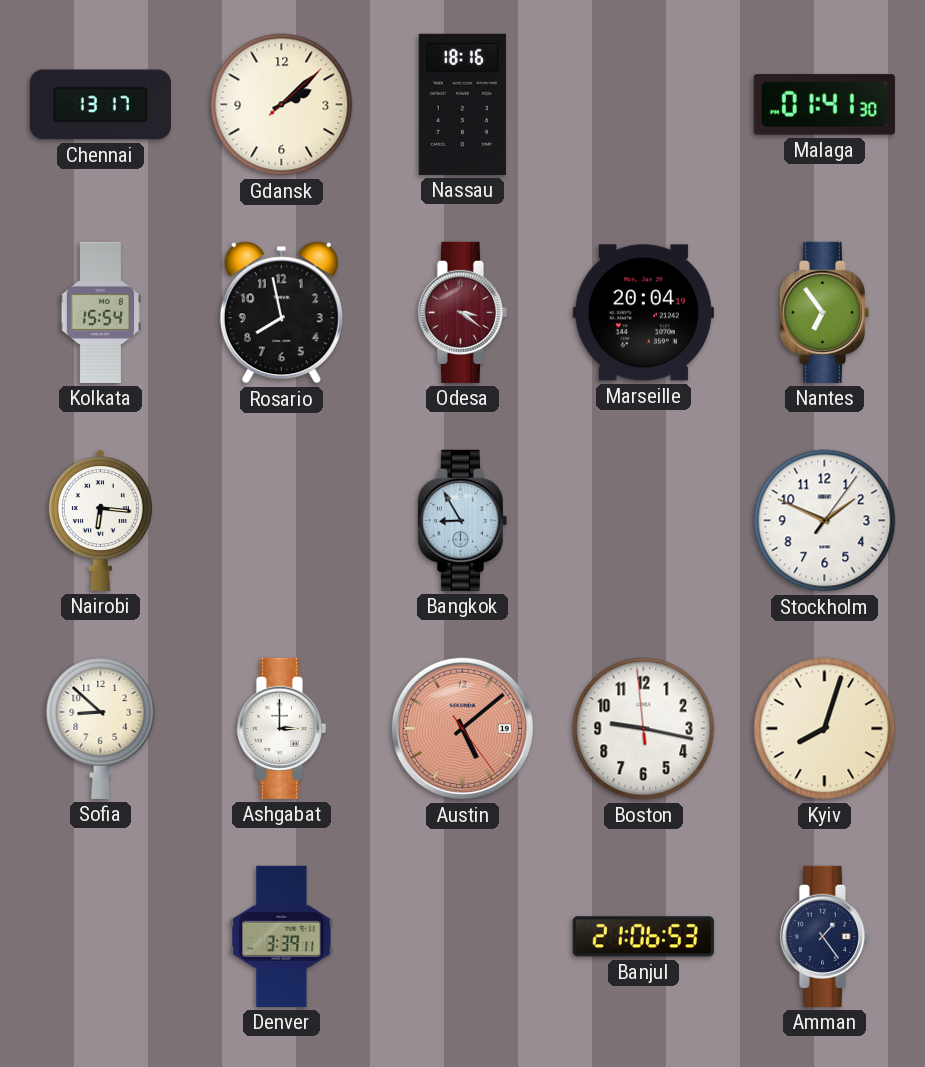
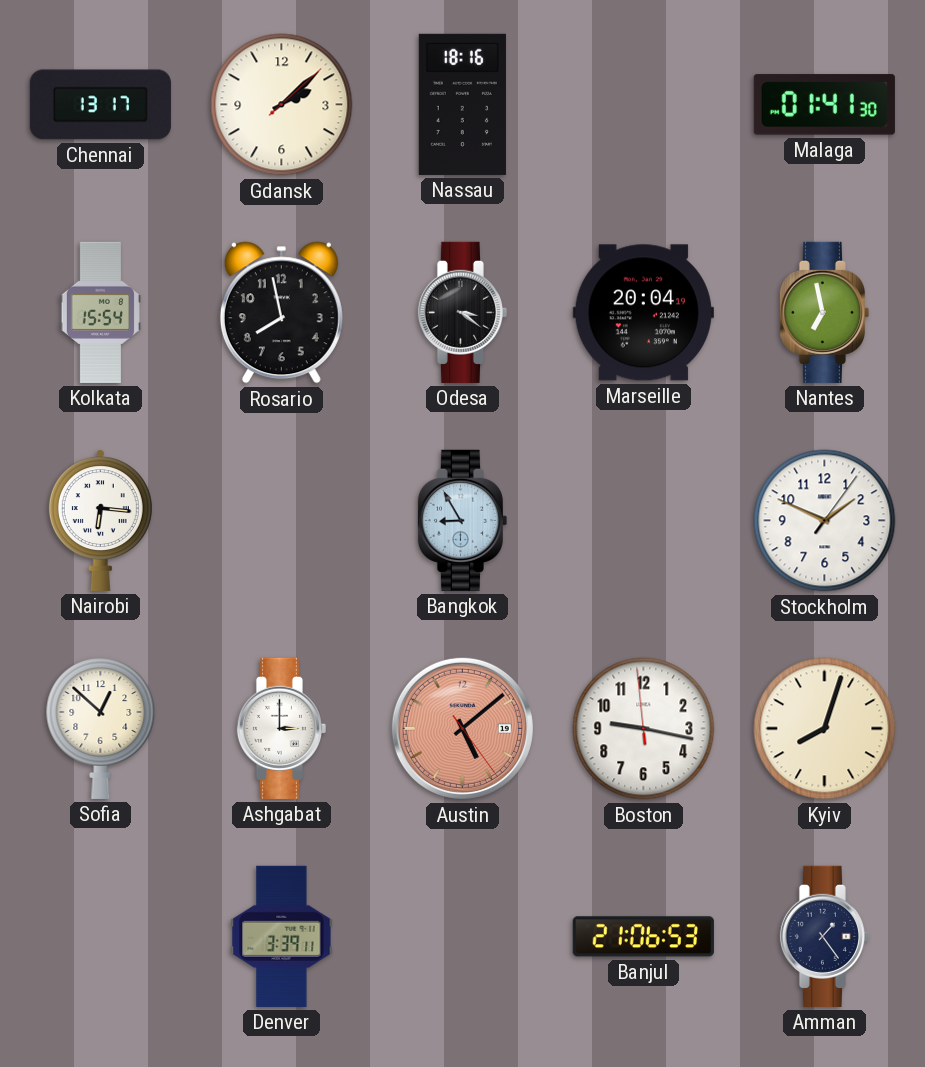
Odesa dial: burgundy -> black
Nantes: 6:54 -> 6:58
Sofia: 8:52 -> 12:52
